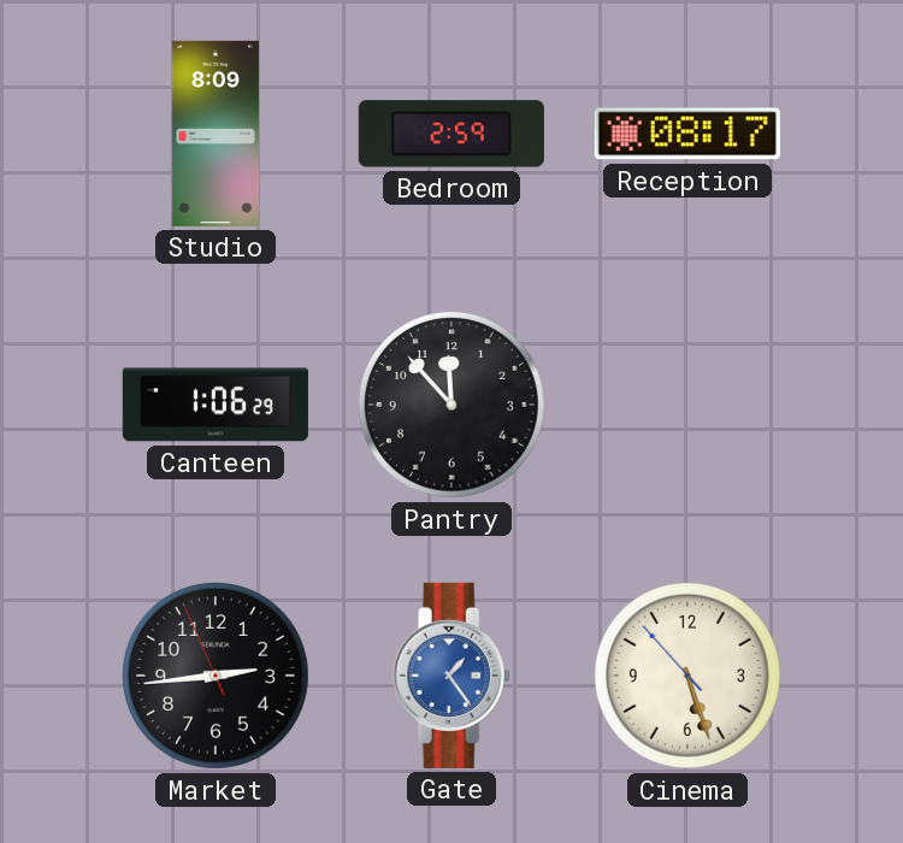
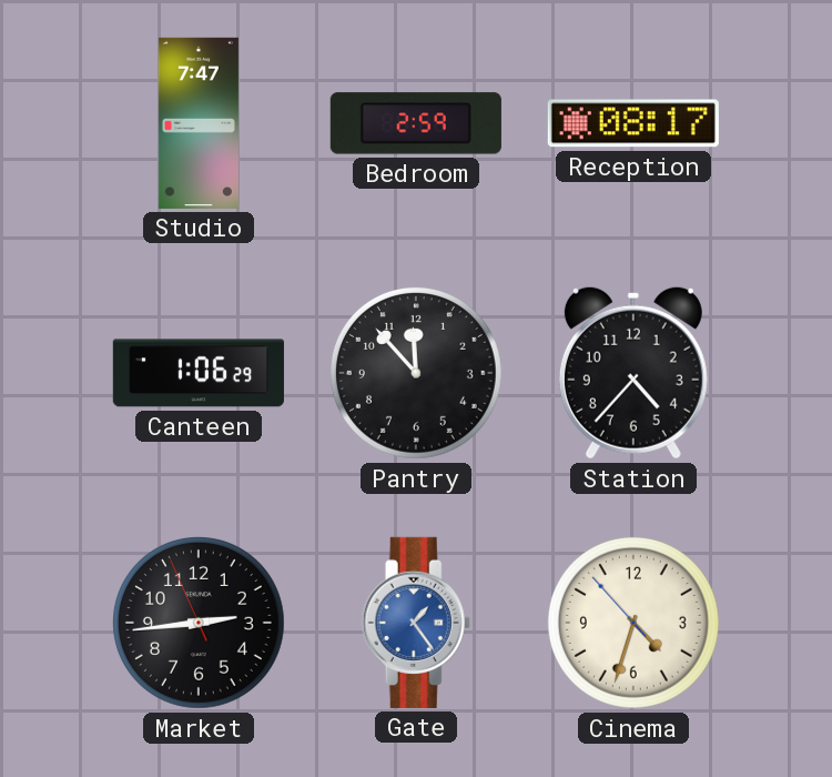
Studio: 8:09 -> 7:47
Station: none -> 4:37
Cinema: 5:26 -> 4:32
